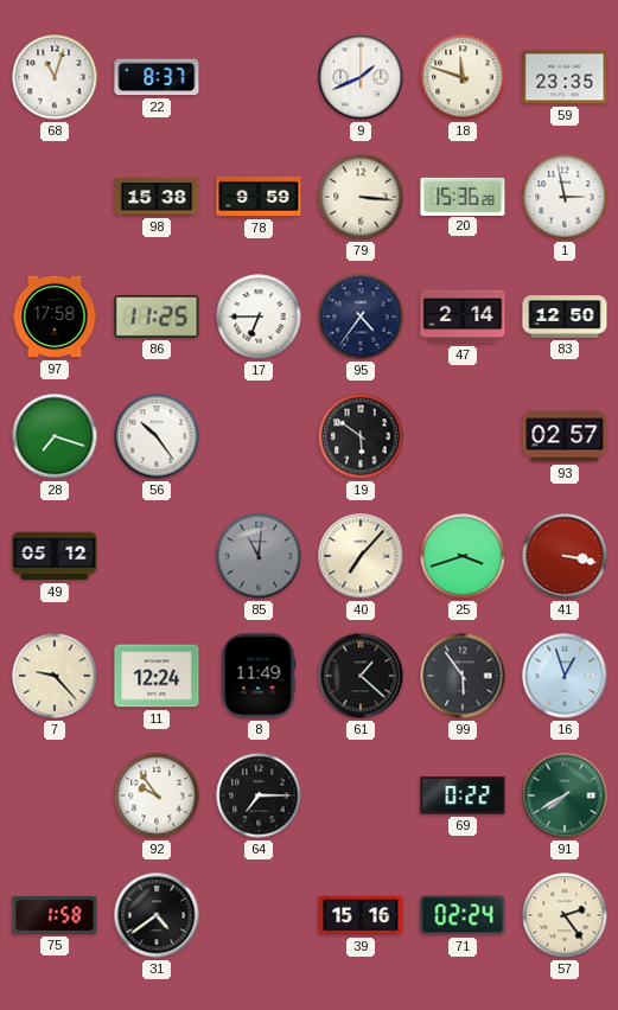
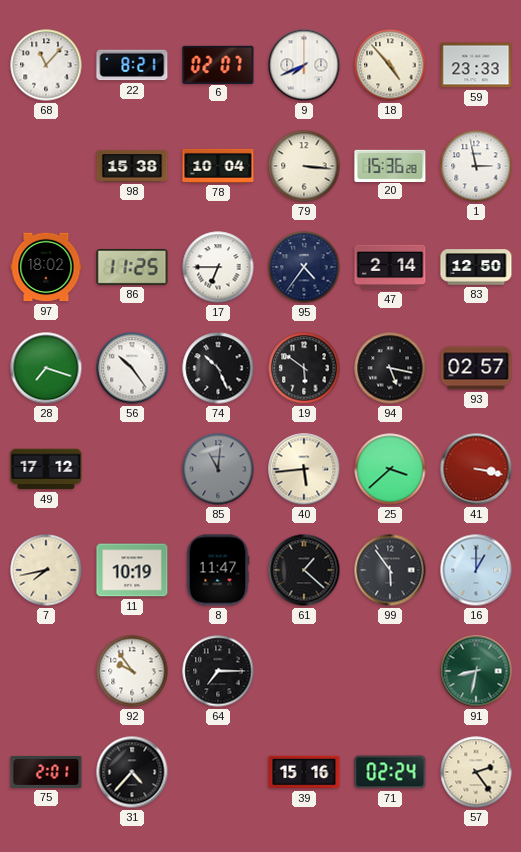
68: 11:03 -> 11:07
22: 8:37 -> 8:21
6: none -> 02:07
9: 1:41 -> 7:41
18: 11:48 -> 4:53
59: 23:35 -> 23:33
78: 9:59 -> 10:04
97: 17:58 -> 18:02
74: none -> 10:26
94: none -> 5:17
49: 05:12 -> 17:12
40: 7:07 -> 5:44
25: 3:42 -> 3:38
7: 9:23 -> 7:43
11: 12:24 -> 10:19
8: 11:49 -> 11:47
16: 12:57 -> 1:00
69: 0:22 -> none
91: 7:40 -> 8:32
75: 1:58 -> 2:01
31: 4:39 -> 4:37
